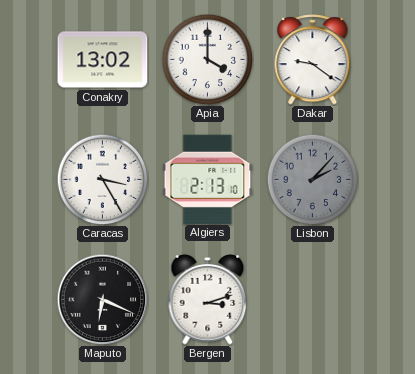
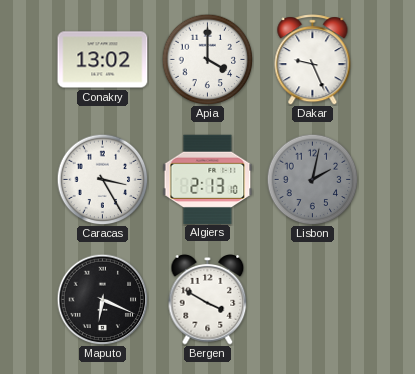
Dakar: 9:21 -> 9:26
Lisbon: 2:07 -> 2:02
Bergen: 3:12 -> 3:50
